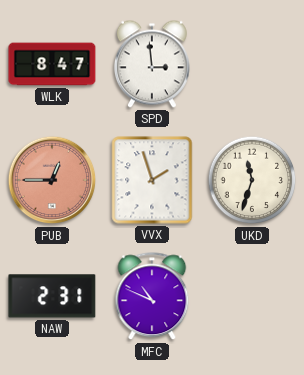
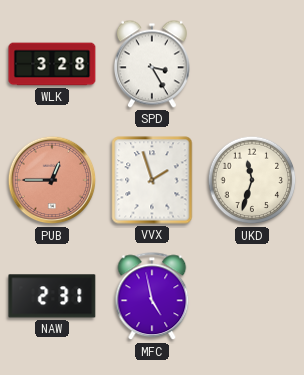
WLK: 8:47 -> 3:28
SPD: 2:59 -> 3:25
MFC: 10:49 -> 4:58
